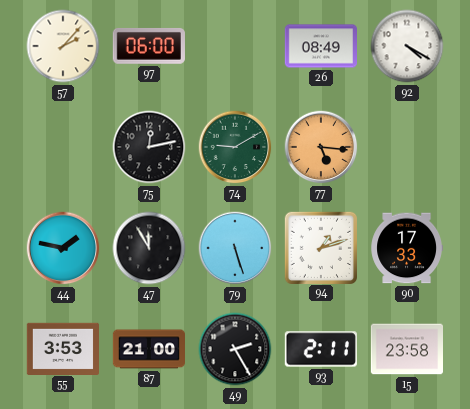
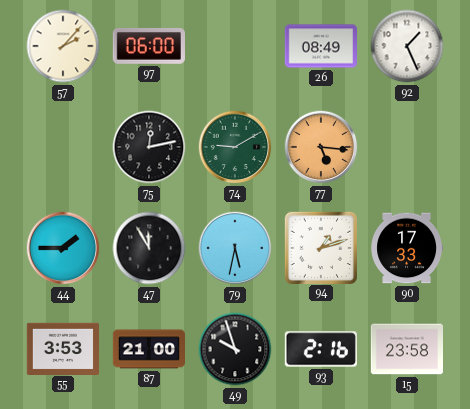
92: 4:20 -> 1:26
44: 1:47 -> 1:45
79: 5:27 -> 5:32
49: 2:25 -> 9:57
93: 2:11 -> 2:16
